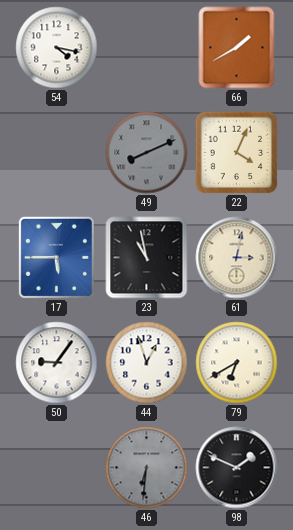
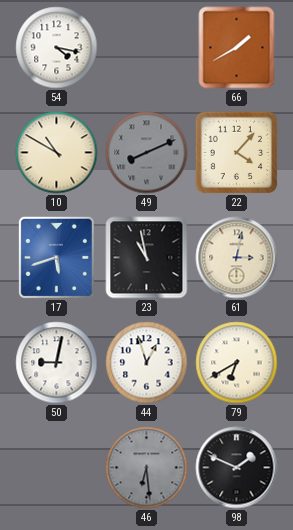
10: none -> 10:50
22: 4:04 -> 4:07
17: 5:45 -> 5:42
50: 9:06 -> 9:02
46: 6:31 -> 6:29
